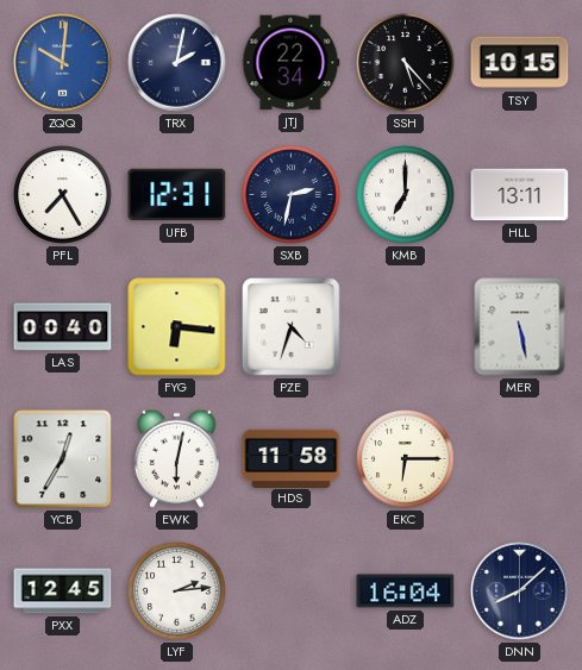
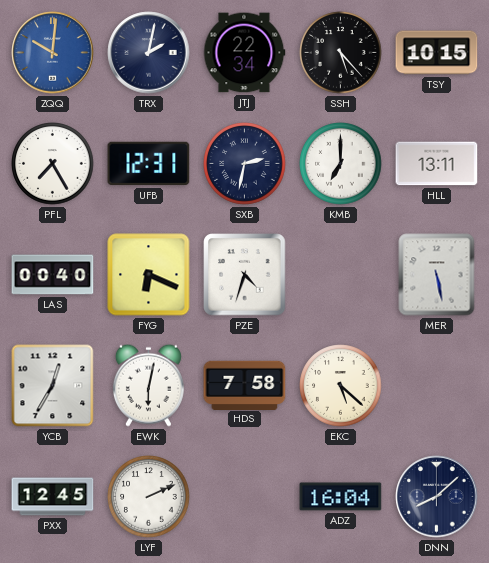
FYG: 6:16 -> 6:19
HDS: 11:58 -> 7:58
EKC: 6:15 -> 5:22
LYF: 2:14 -> 2:11
